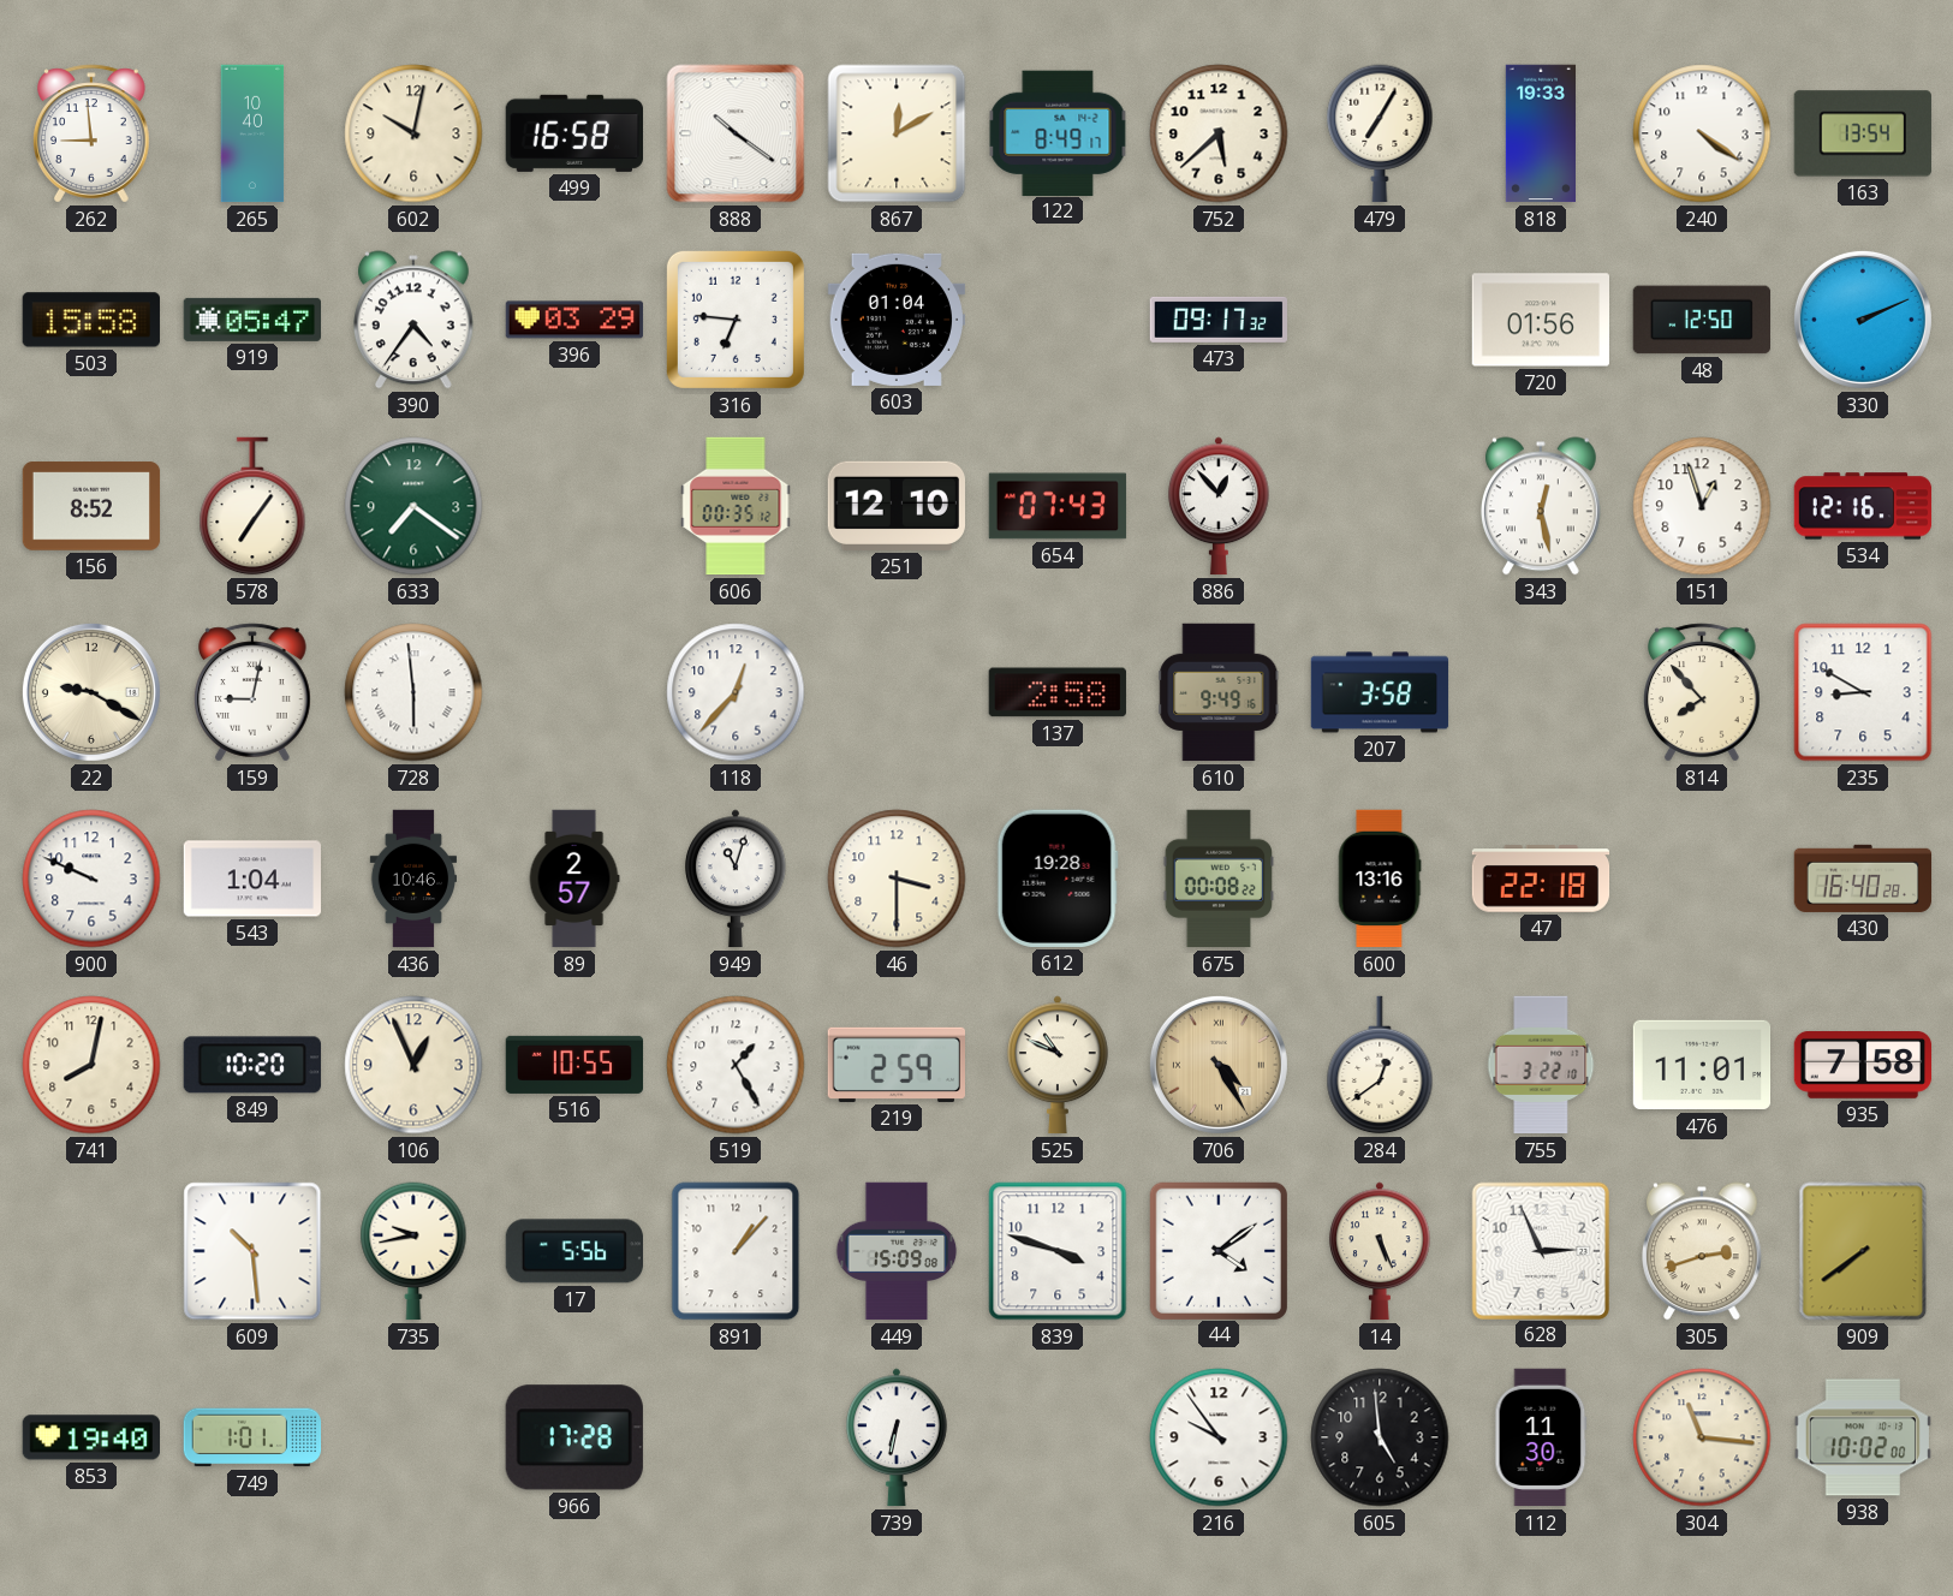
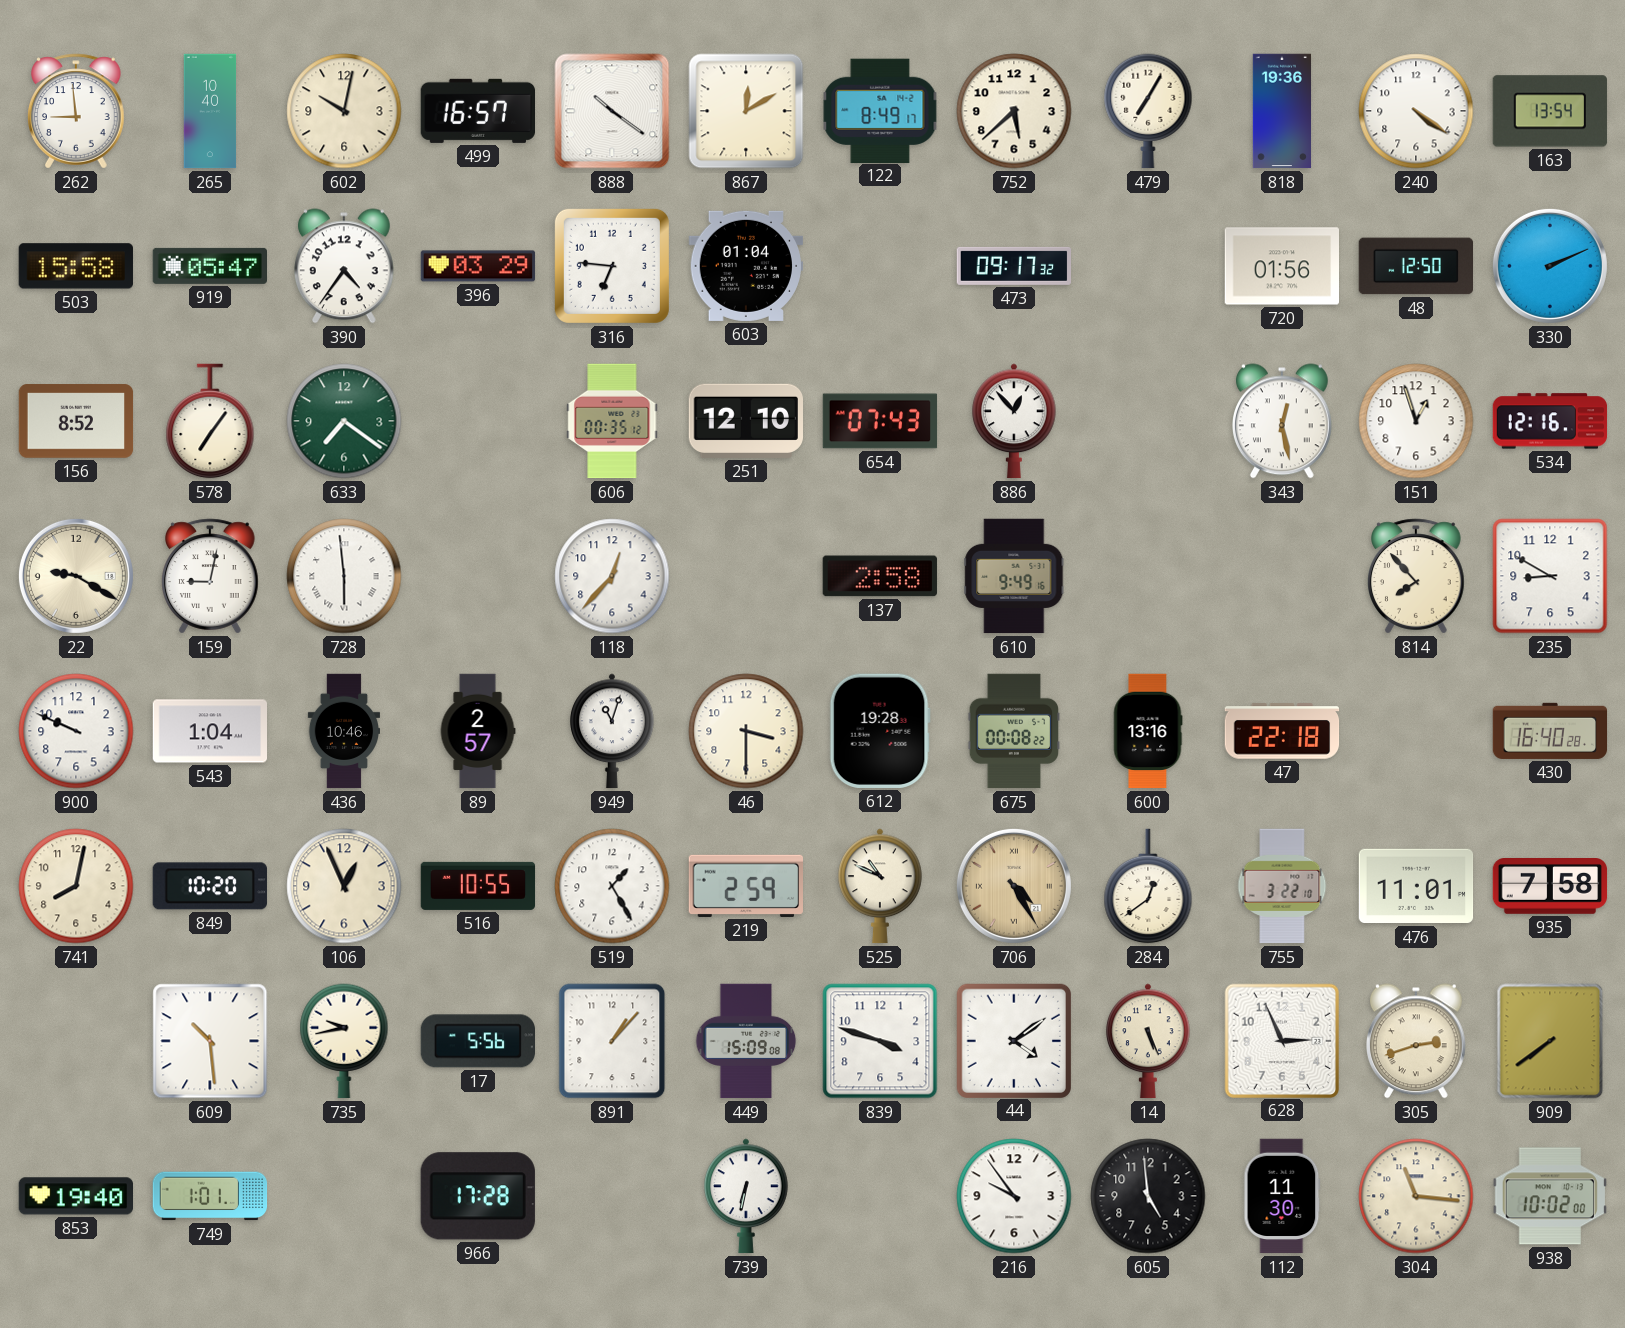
499: 16:58 -> 16:57
818: 19:33 -> 19:36
207: 3:58 -> none
